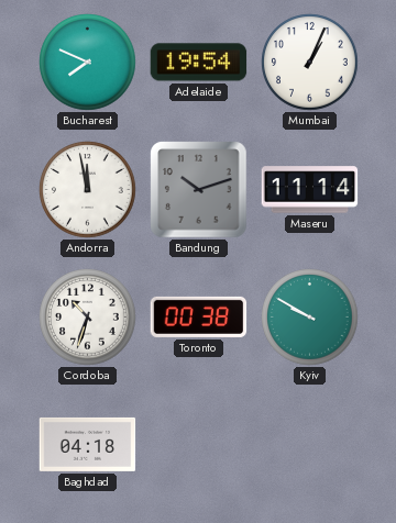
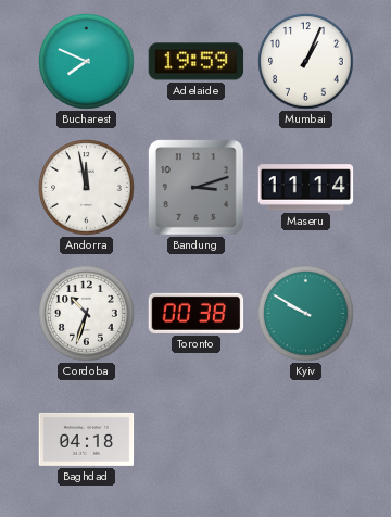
Adelaide: 19:54 -> 19:59
Bandung: 10:12 -> 3:12
